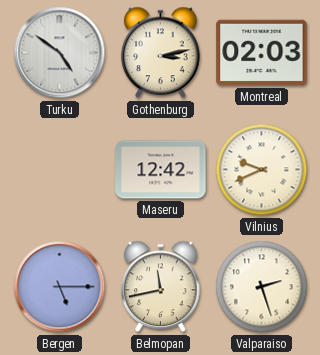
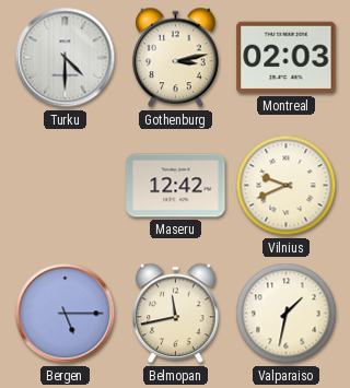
Turku: 4:51 -> 4:30
Valparaiso: 2:27 -> 1:32
